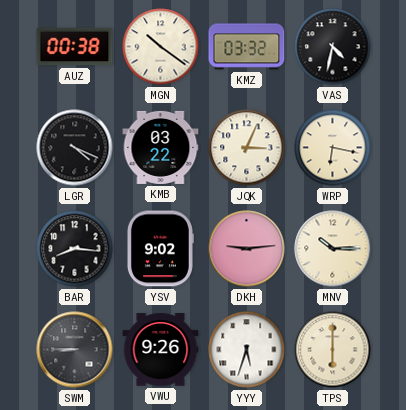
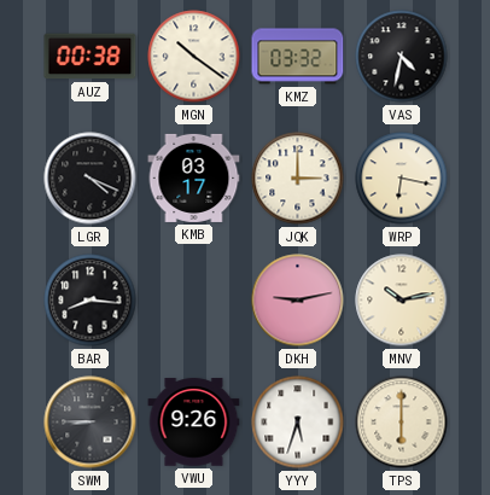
KMB: 03:22 -> 03:17
JQK: 3:04 -> 3:00
YSV: 9:02 -> none
DKH: 9:14 -> 9:13
MNV: 10:15 -> 10:13
